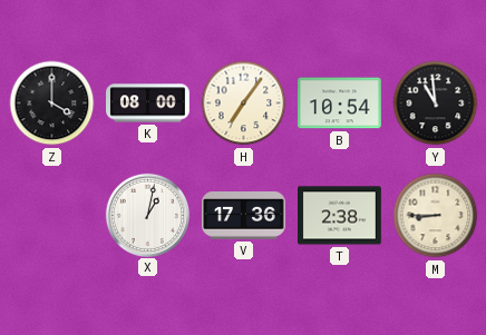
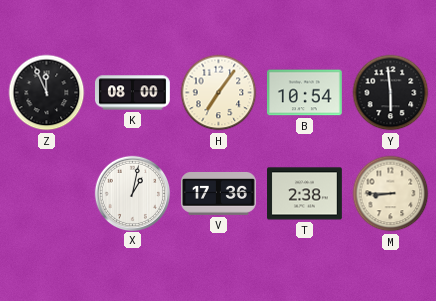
Z: 4:00 -> 11:56
Y: 10:59 -> 5:59
